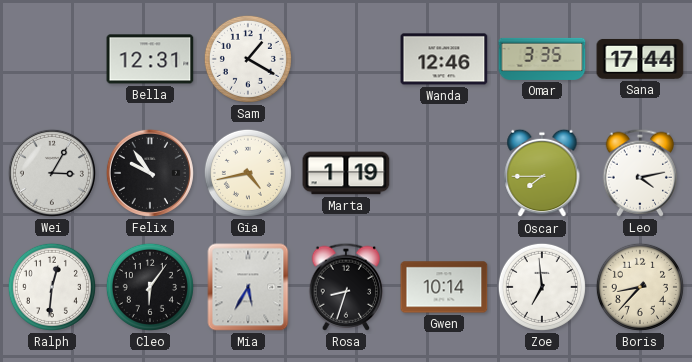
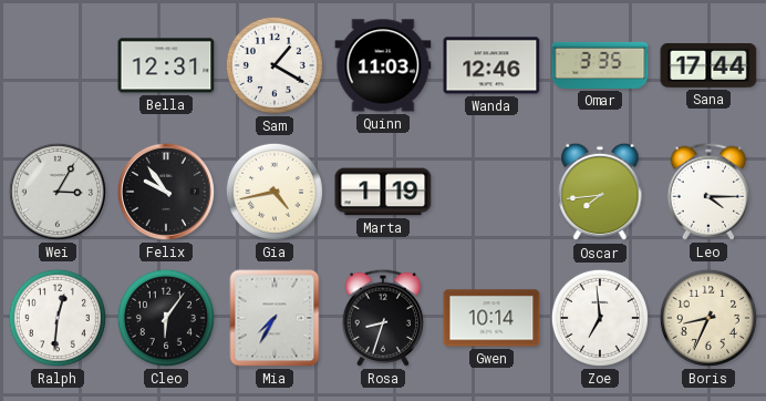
Quinn: none -> 11:03
Oscar: 7:45 -> 7:44
Leo: 4:13 -> 4:15
Mia: 5:35 -> 7:35
Boris: 8:37 -> 8:34
